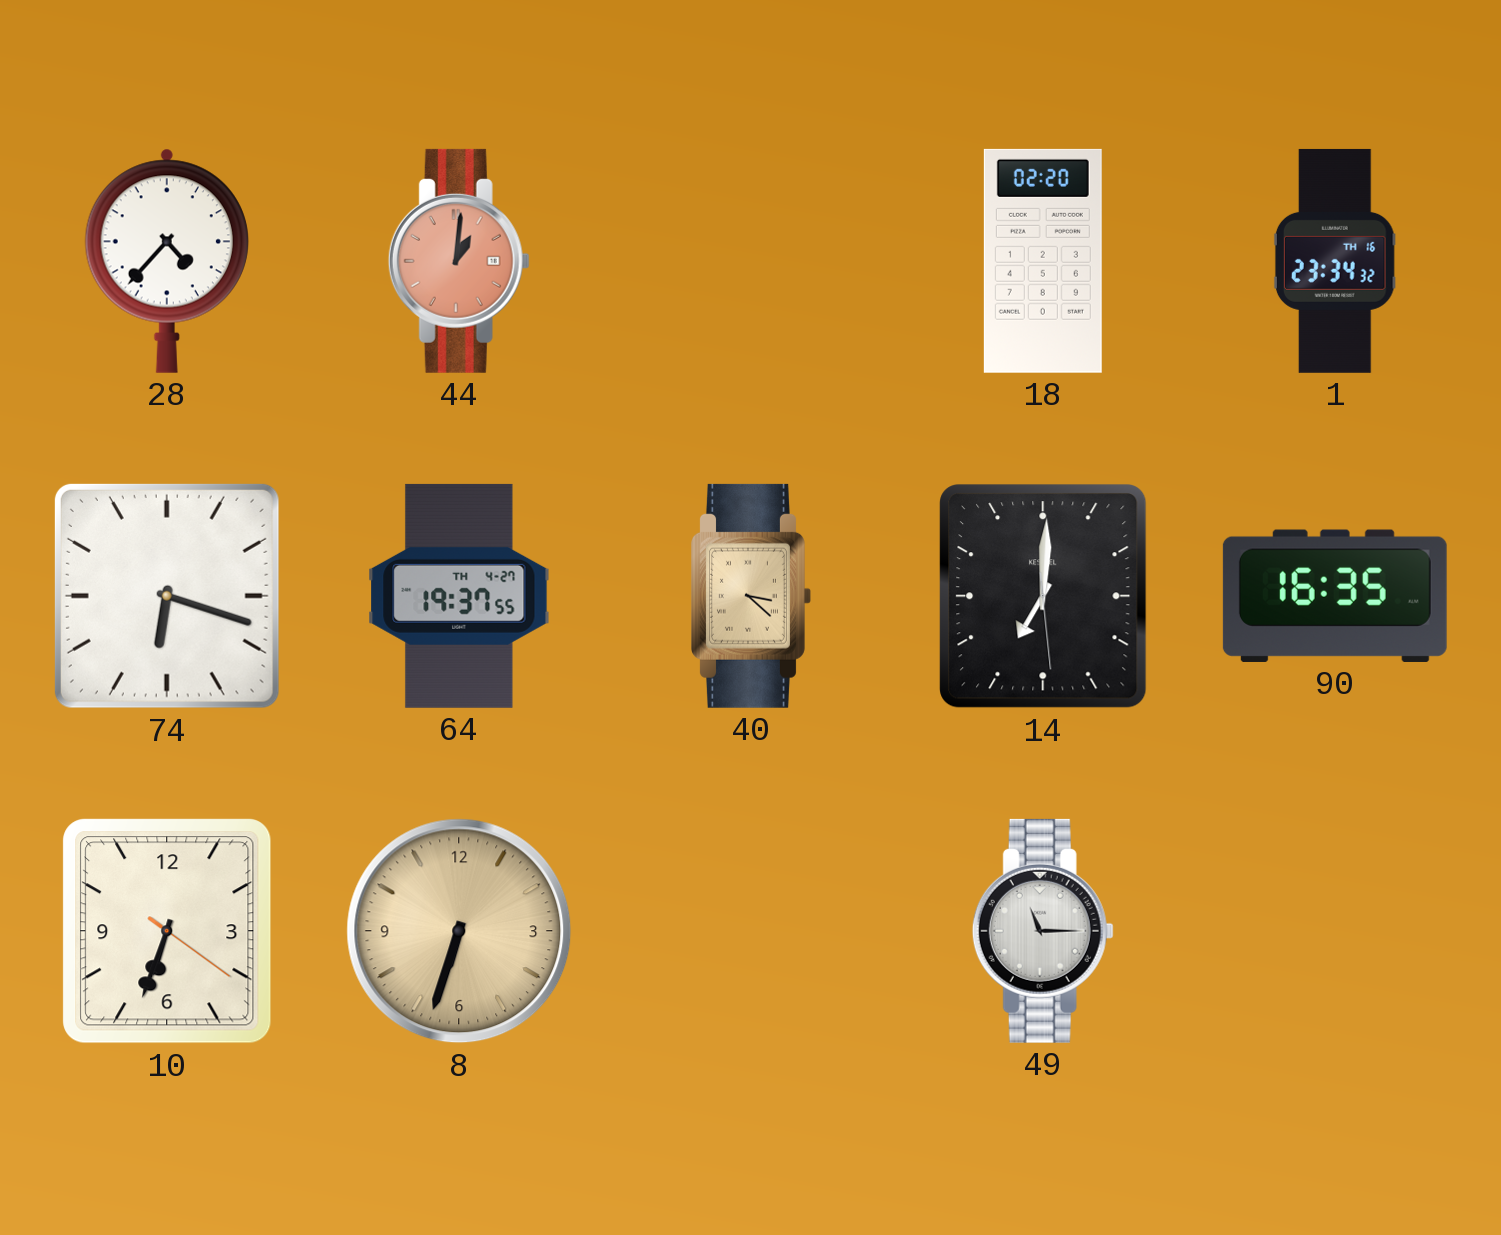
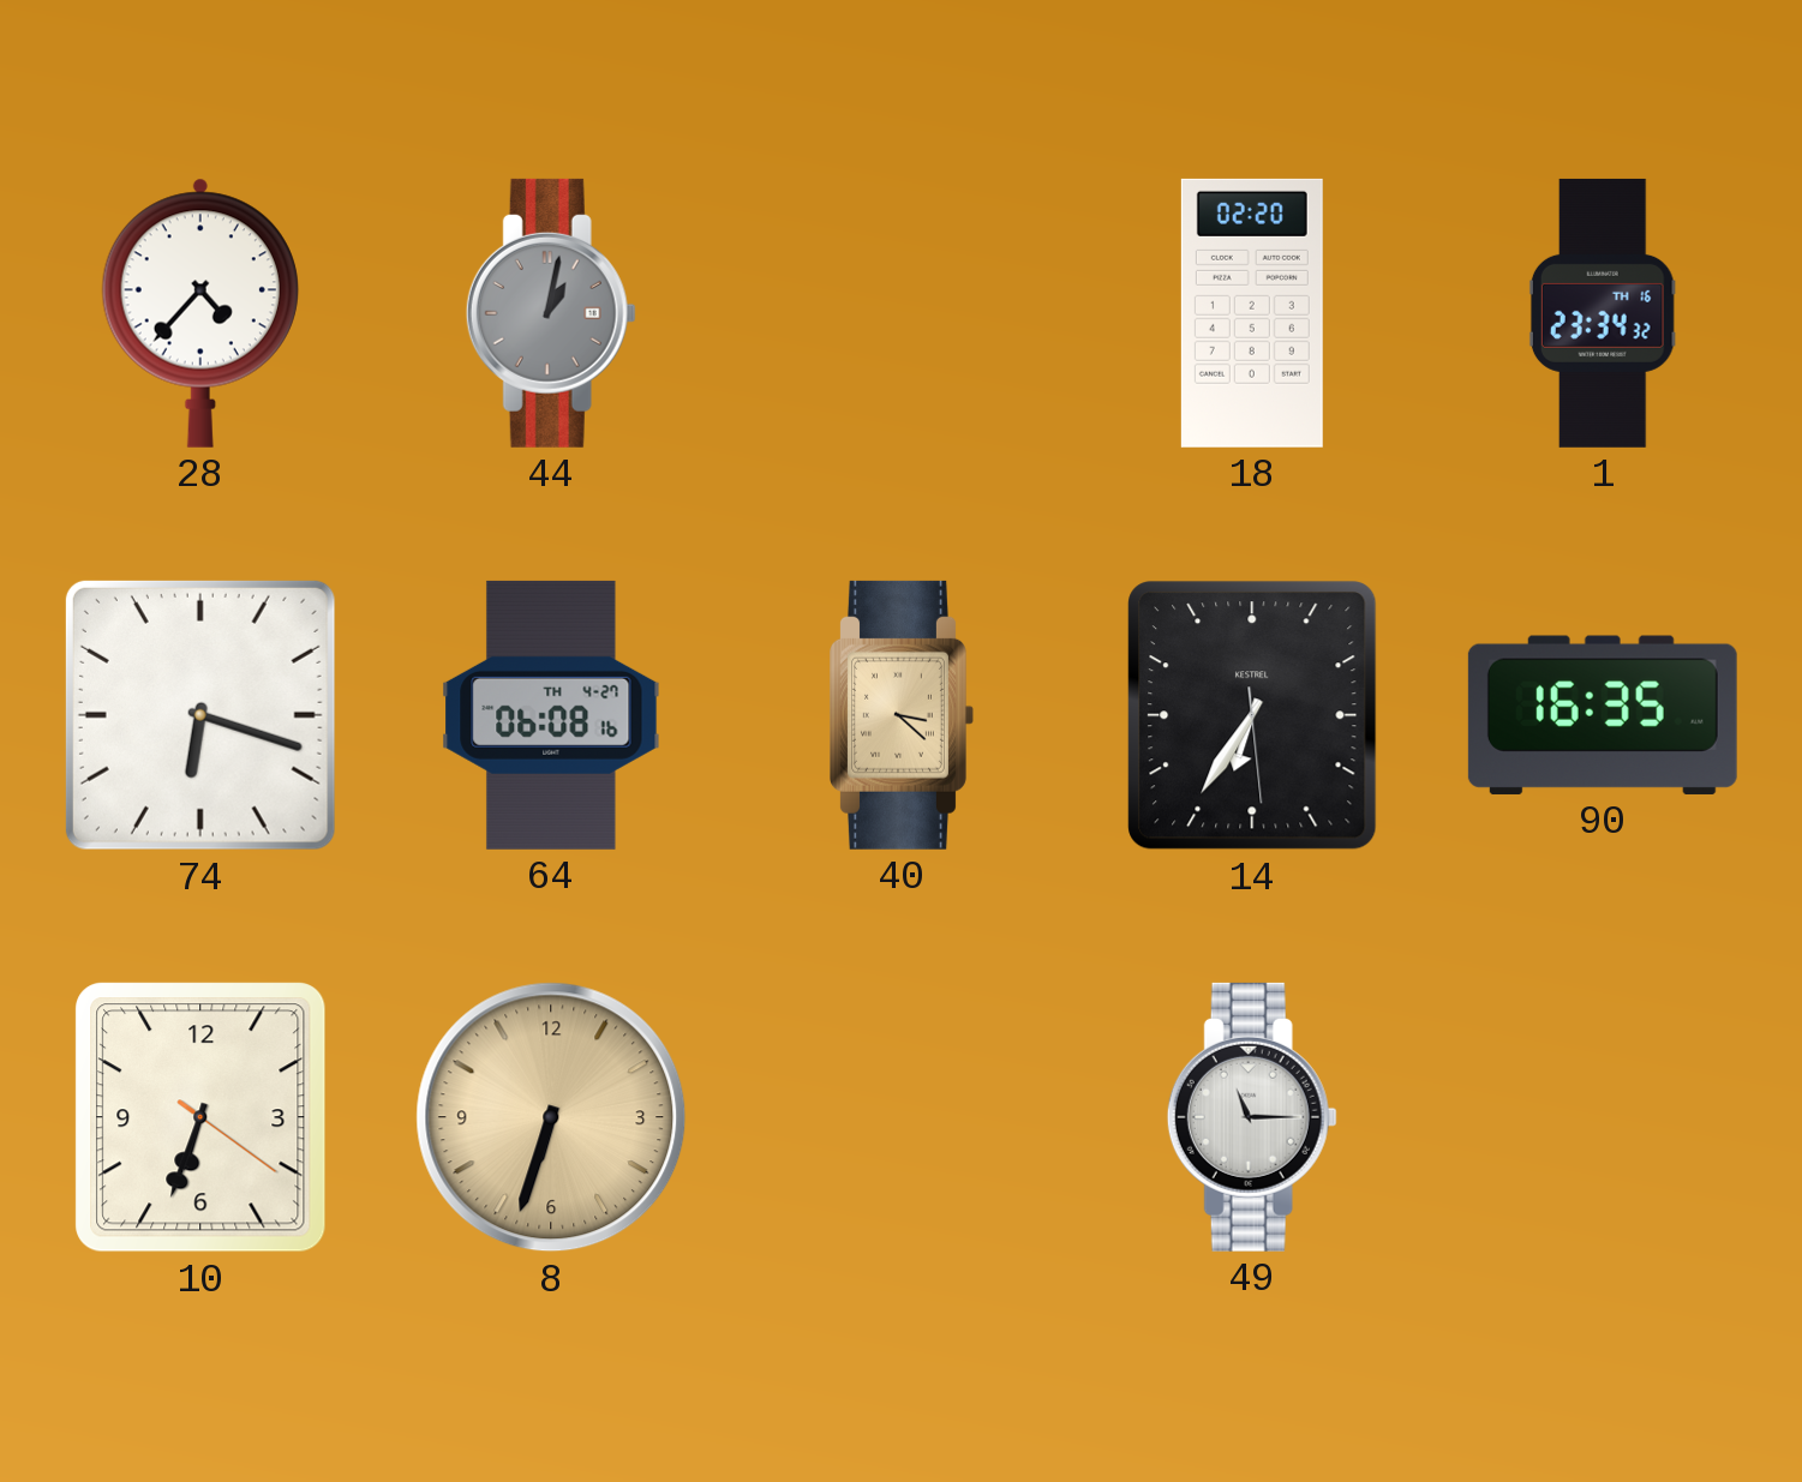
44: 1:01 -> 1:02
44 dial: salmon -> grey
64: 19:37 -> 06:08
14: 7:00 -> 6:35
